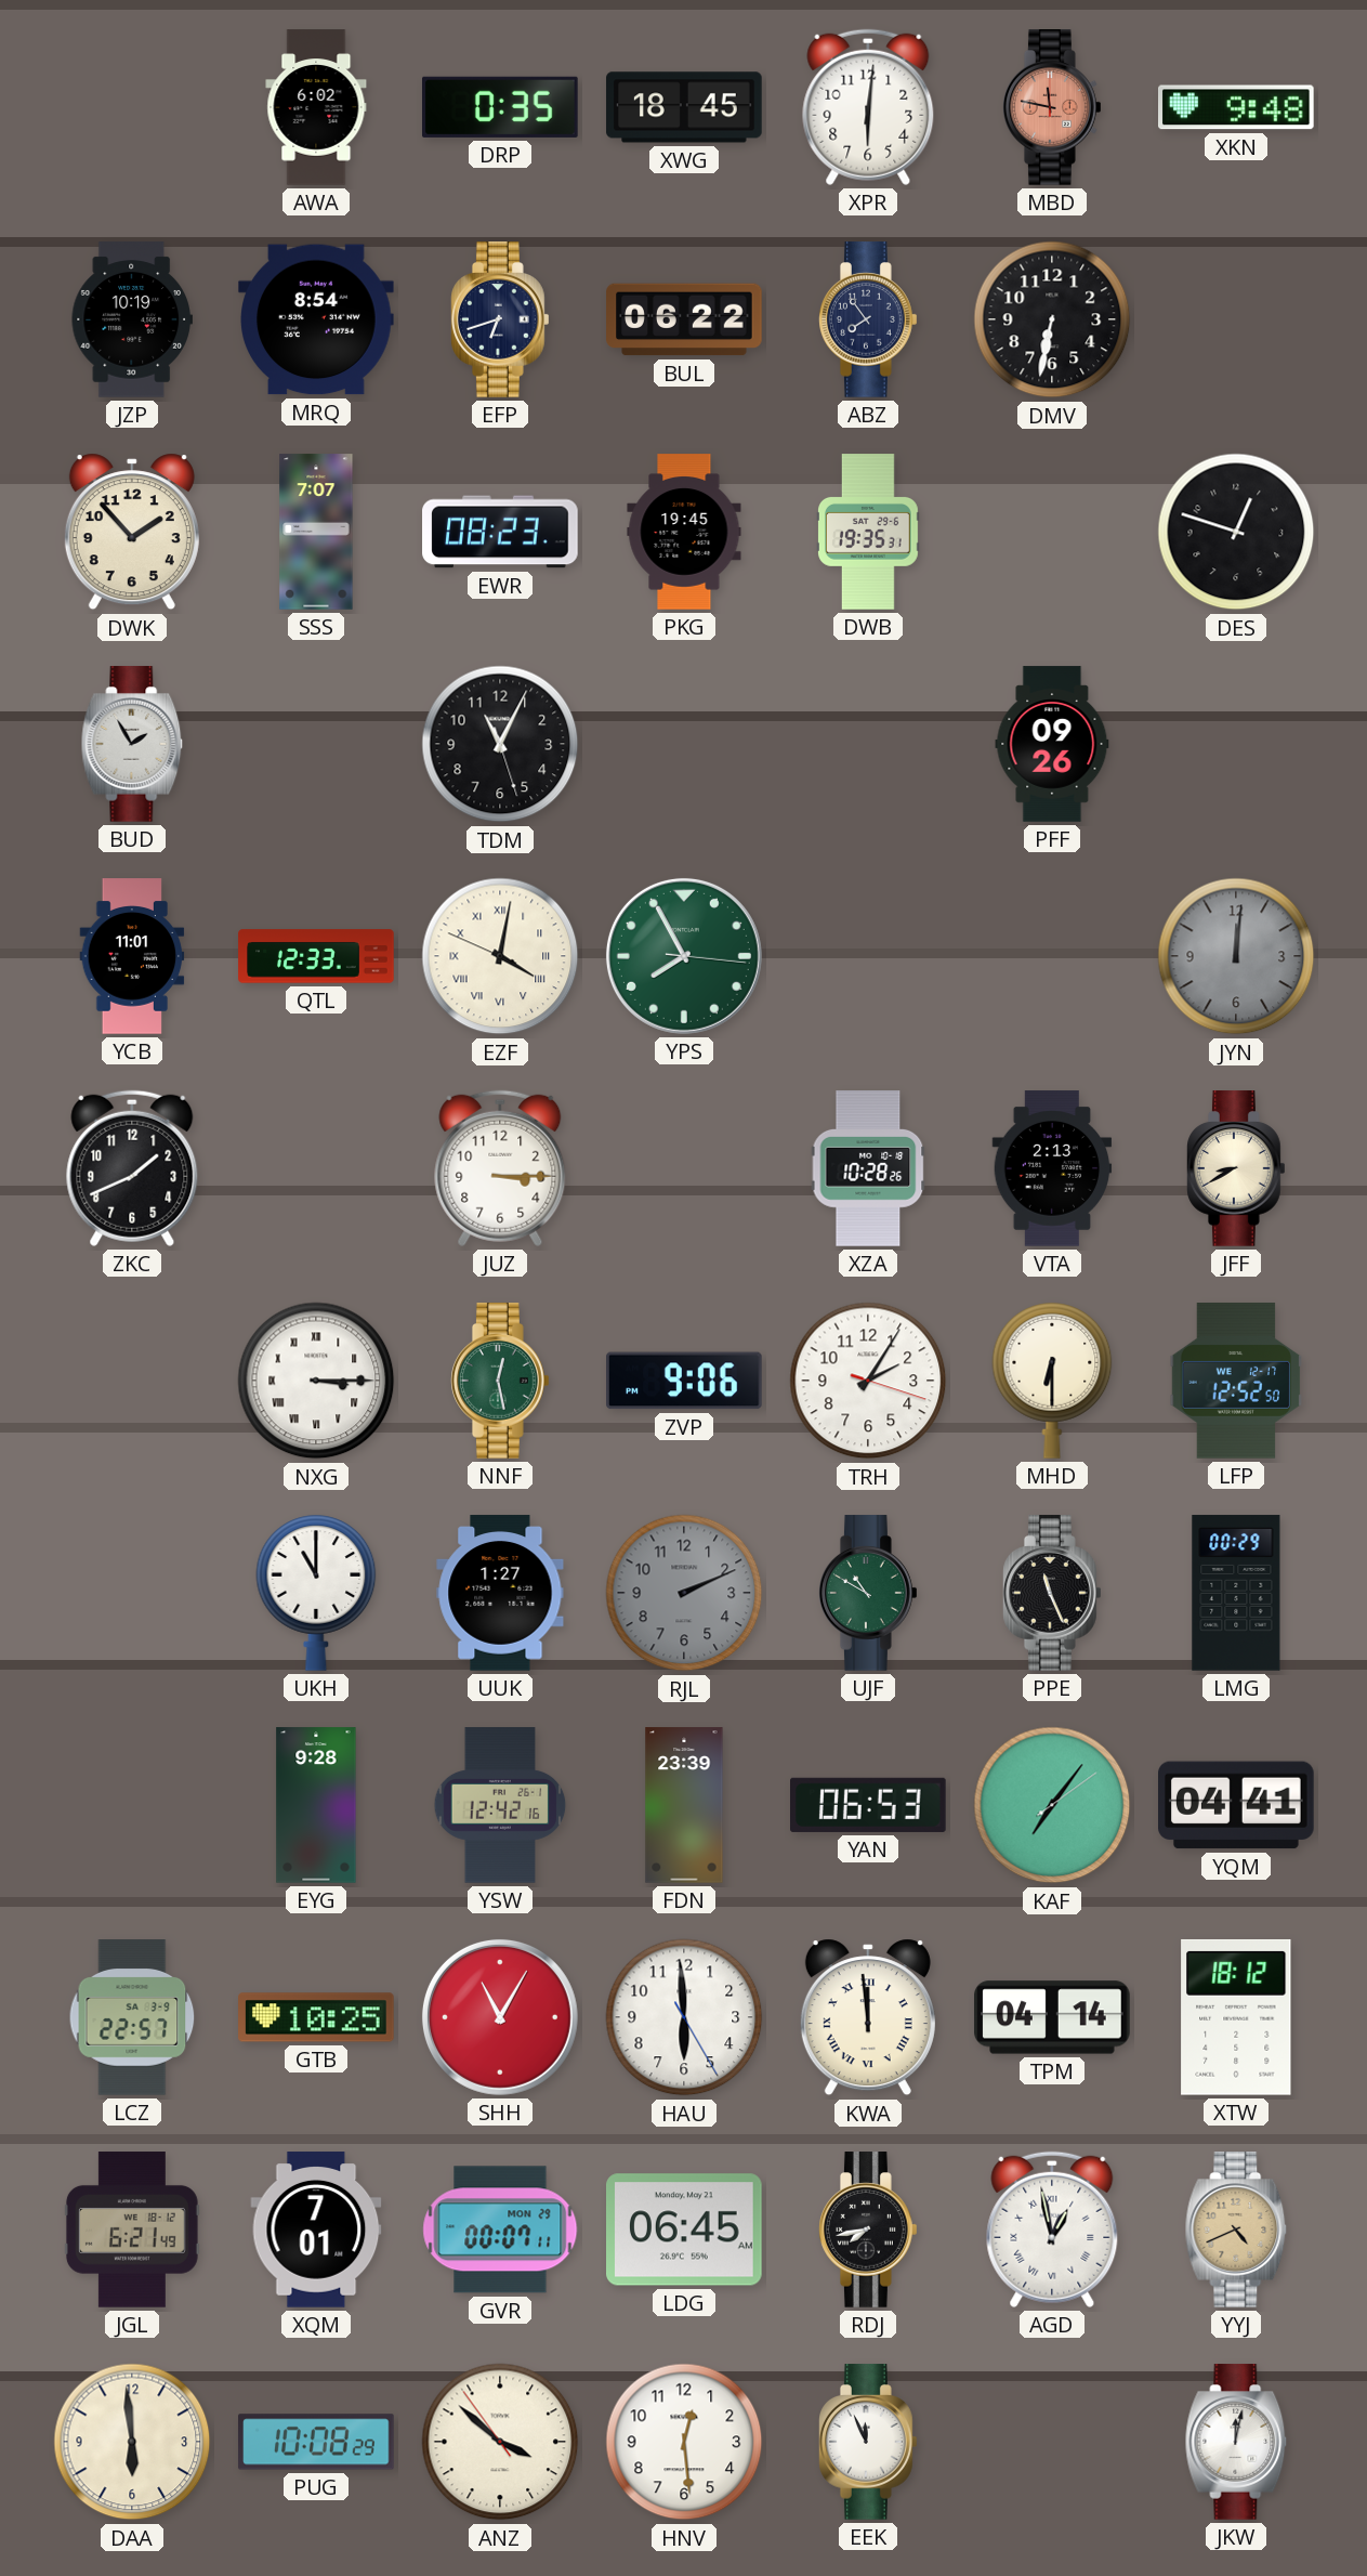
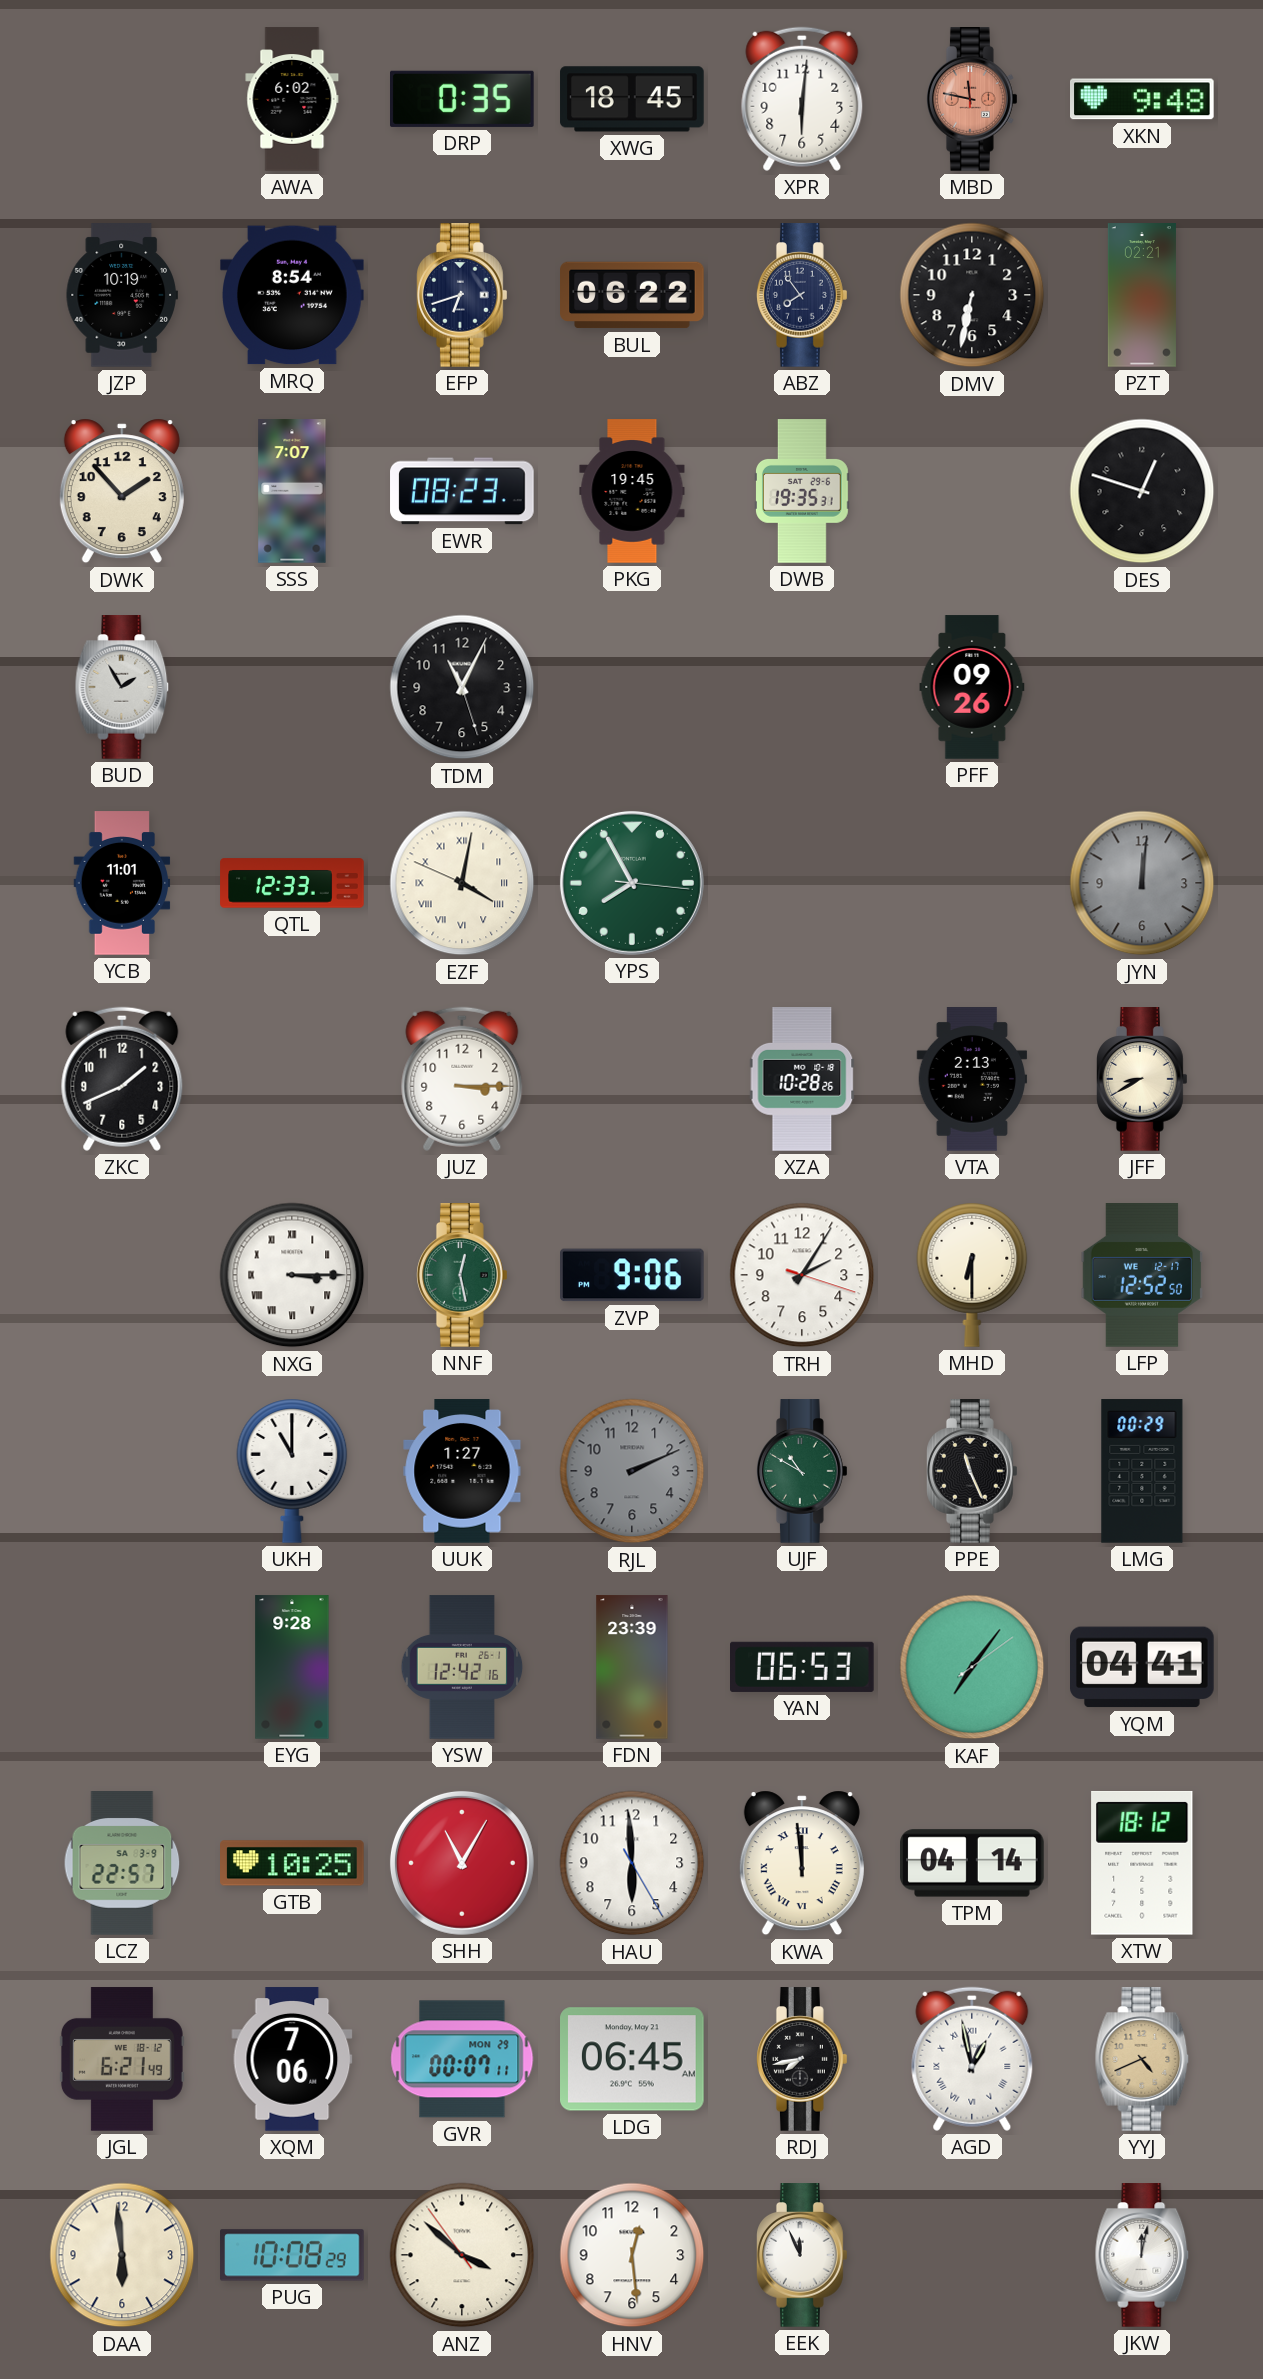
PZT: none -> 02:21
XQM: 7:01 -> 7:06
